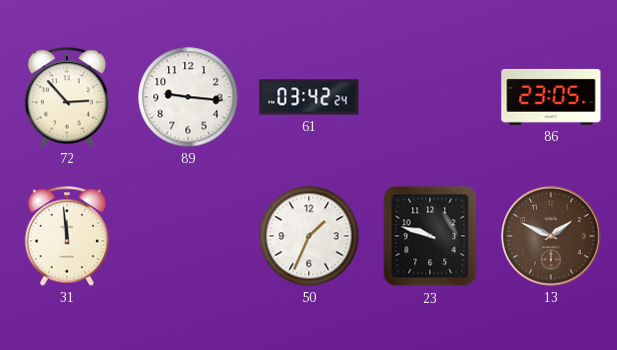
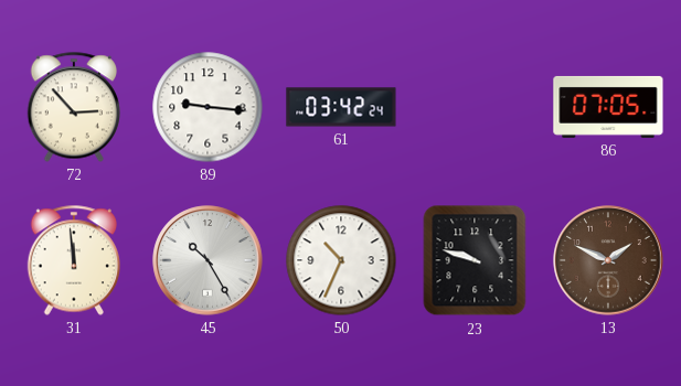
86: 23:05 -> 07:05
45: none -> 10:25
50: 1:34 -> 10:34
